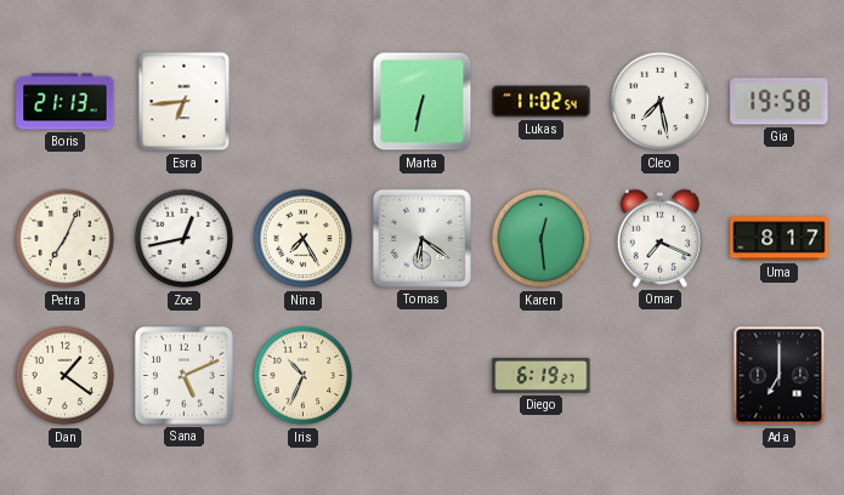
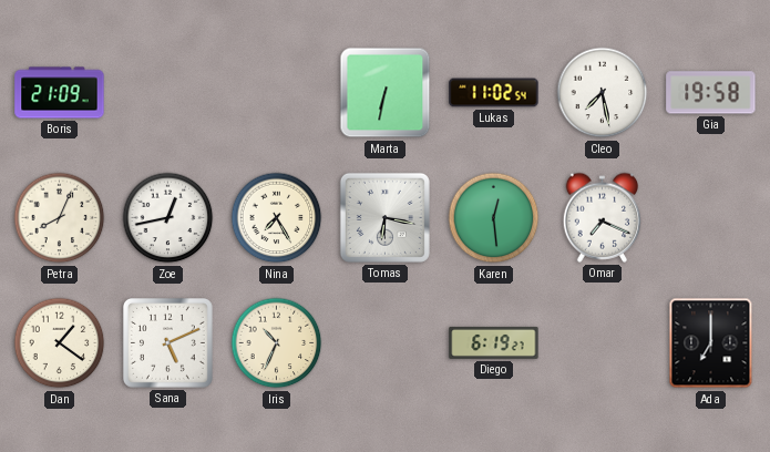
Boris: 21:13 -> 21:09
Esra: 6:44 -> none
Petra: 7:04 -> 8:04
Tomas: 6:21 -> 6:17
Uma: 8:17 -> none
